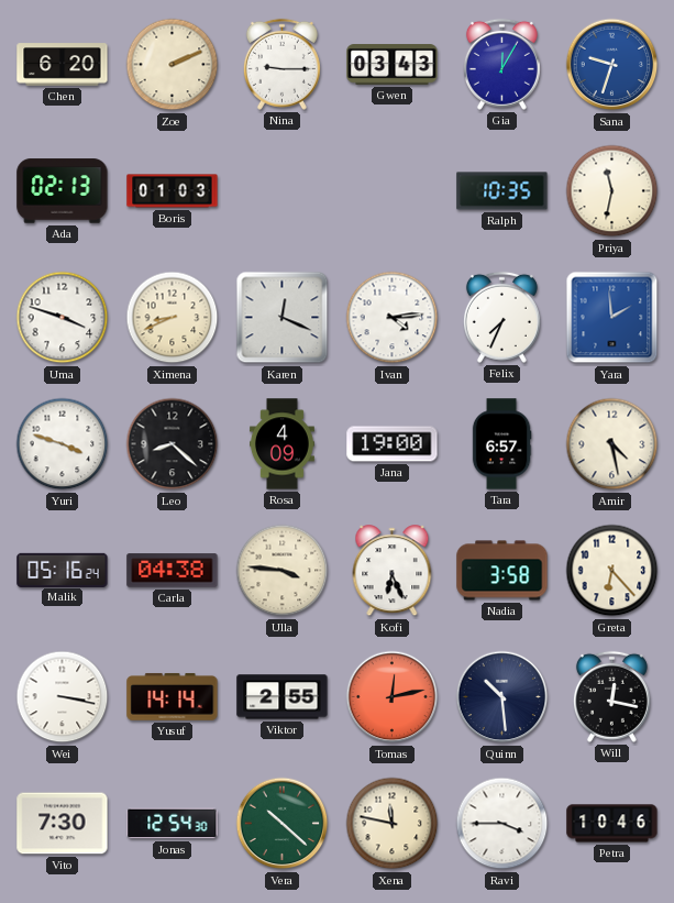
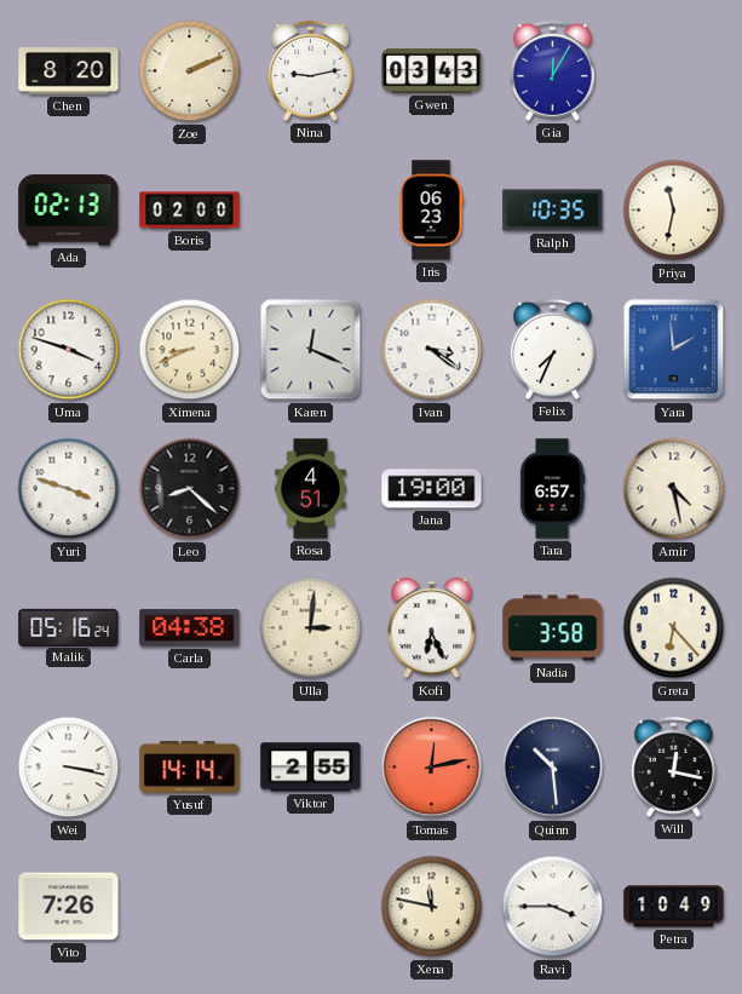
Chen: 6:20 -> 8:20
Nina: 9:15 -> 9:13
Sana: 9:33 -> none
Boris: 01:03 -> 02:00
Iris: none -> 06:23
Ivan: 4:14 -> 3:21
Rosa: 4:09 -> 4:51
Ulla: 3:46 -> 3:01
Vito: 7:30 -> 7:26
Jonas: 12:54 -> none
Vera: 10:22 -> none
Petra: 10:46 -> 10:49
